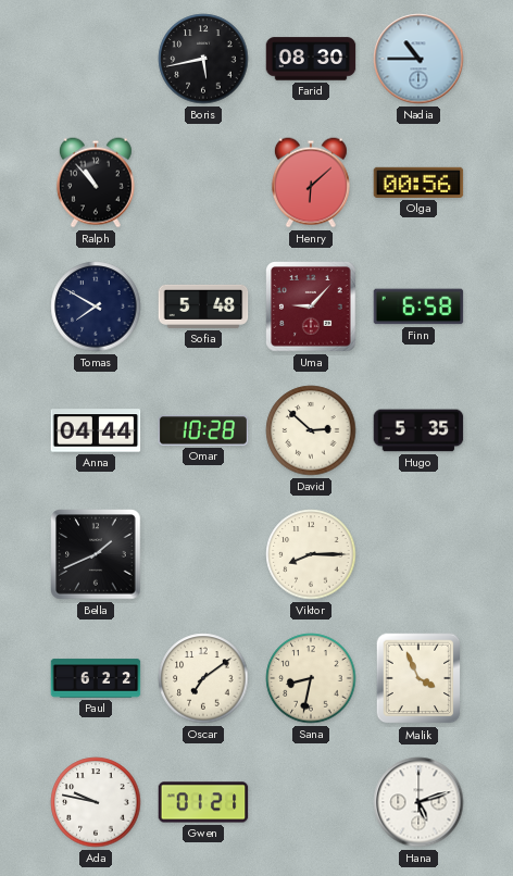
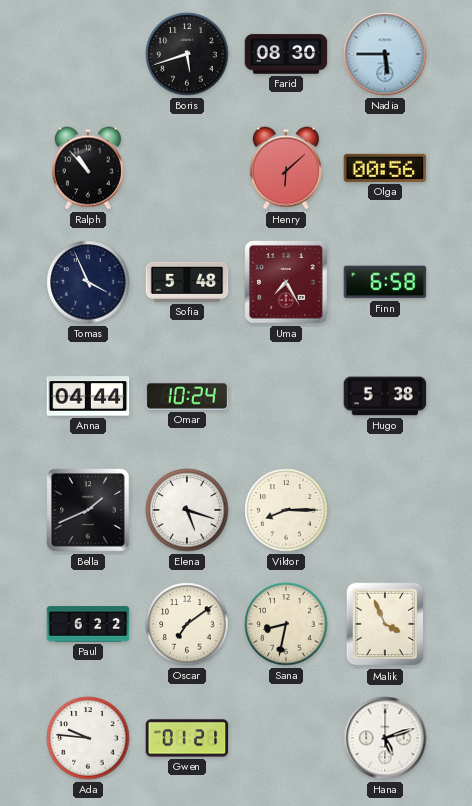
Boris: 5:43 -> 5:42
Nadia: 10:45 -> 5:45
Tomas: 7:50 -> 3:56
Uma: 9:07 -> 7:25
Omar: 10:28 -> 10:24
David: 2:52 -> none
Hugo: 5:35 -> 5:38
Elena: none -> 5:18
Ada: 9:47 -> 9:46
